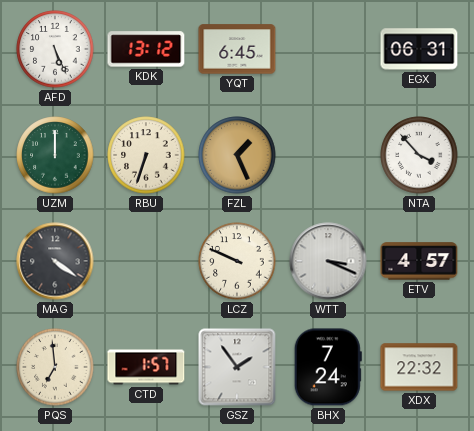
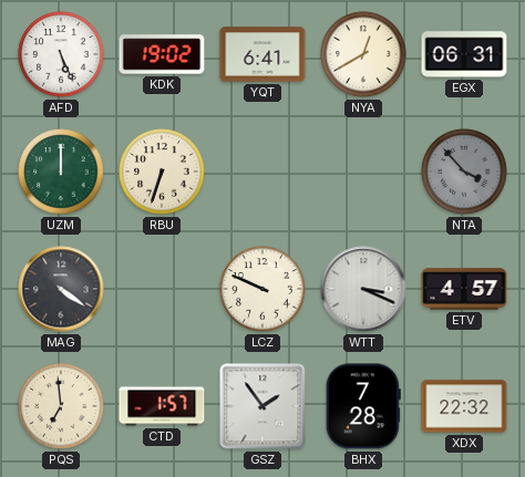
KDK: 13:12 -> 19:02
YQT: 6:45 -> 6:41
NYA: none -> 12:40
FZL: 1:26 -> none
NTA dial: white -> grey
BHX: 7:24 -> 7:28
